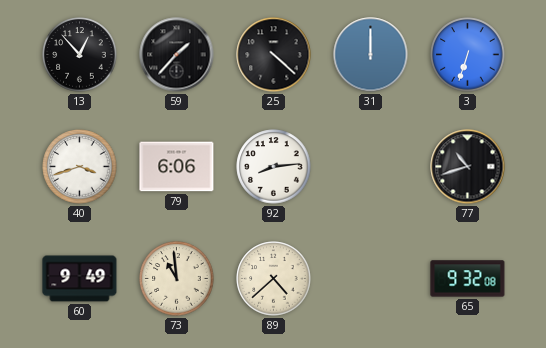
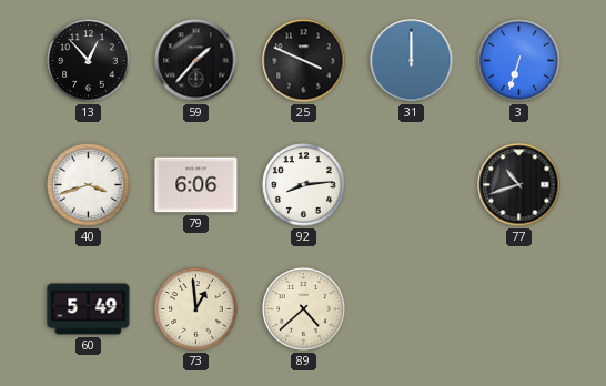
25: 4:22 -> 3:49
60: 9:49 -> 5:49
73: 10:59 -> 12:59
65: 9:32 -> none
